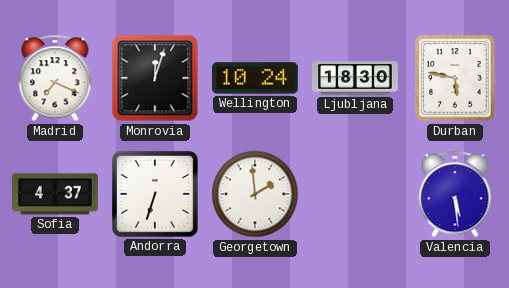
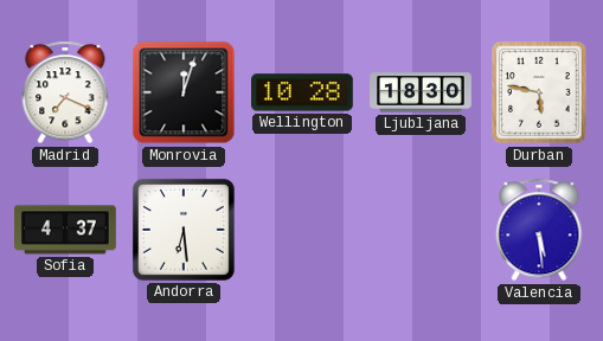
Wellington: 10:24 -> 10:28
Andorra: 6:33 -> 6:29
Georgetown: 1:59 -> none
